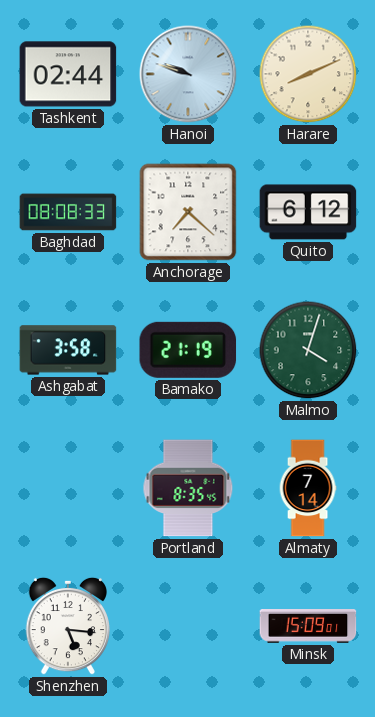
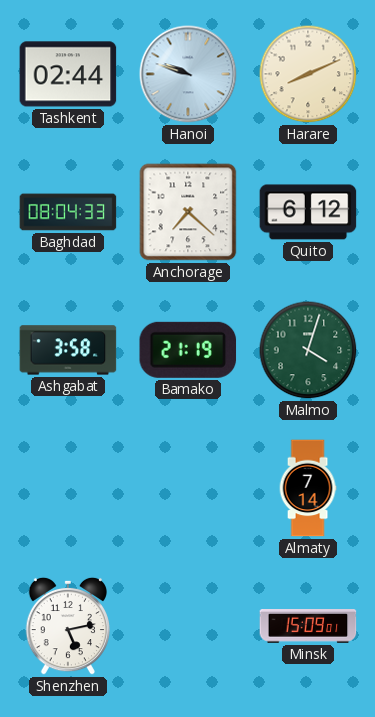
Baghdad: 08:08 -> 08:04
Portland: 8:35 -> none
Shenzhen: 5:16 -> 5:13
